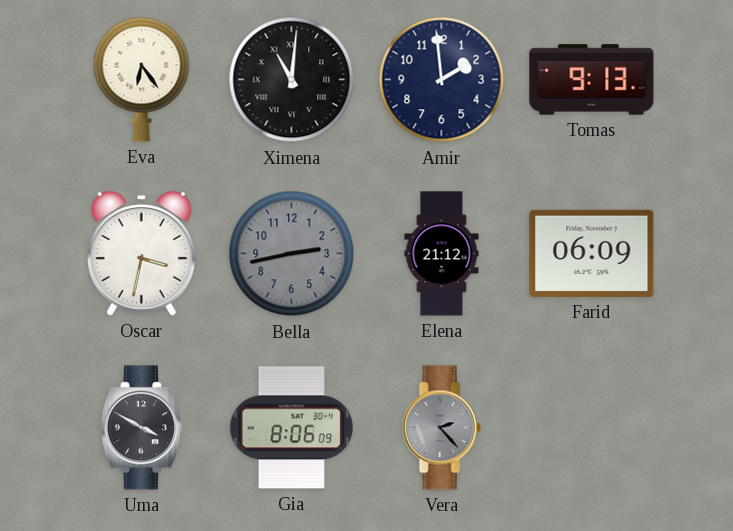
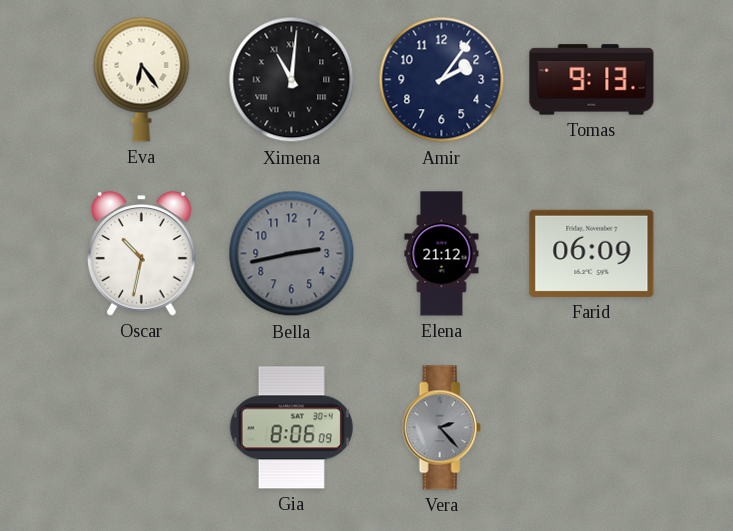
Amir: 1:59 -> 2:06
Oscar: 3:32 -> 10:32
Uma: 3:50 -> none
